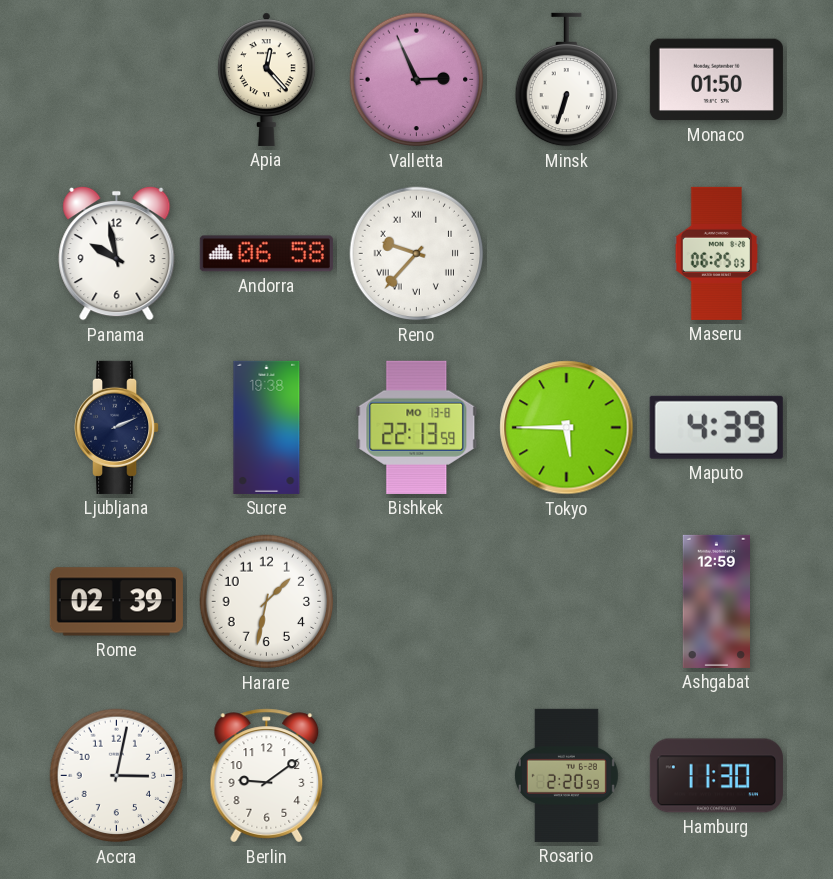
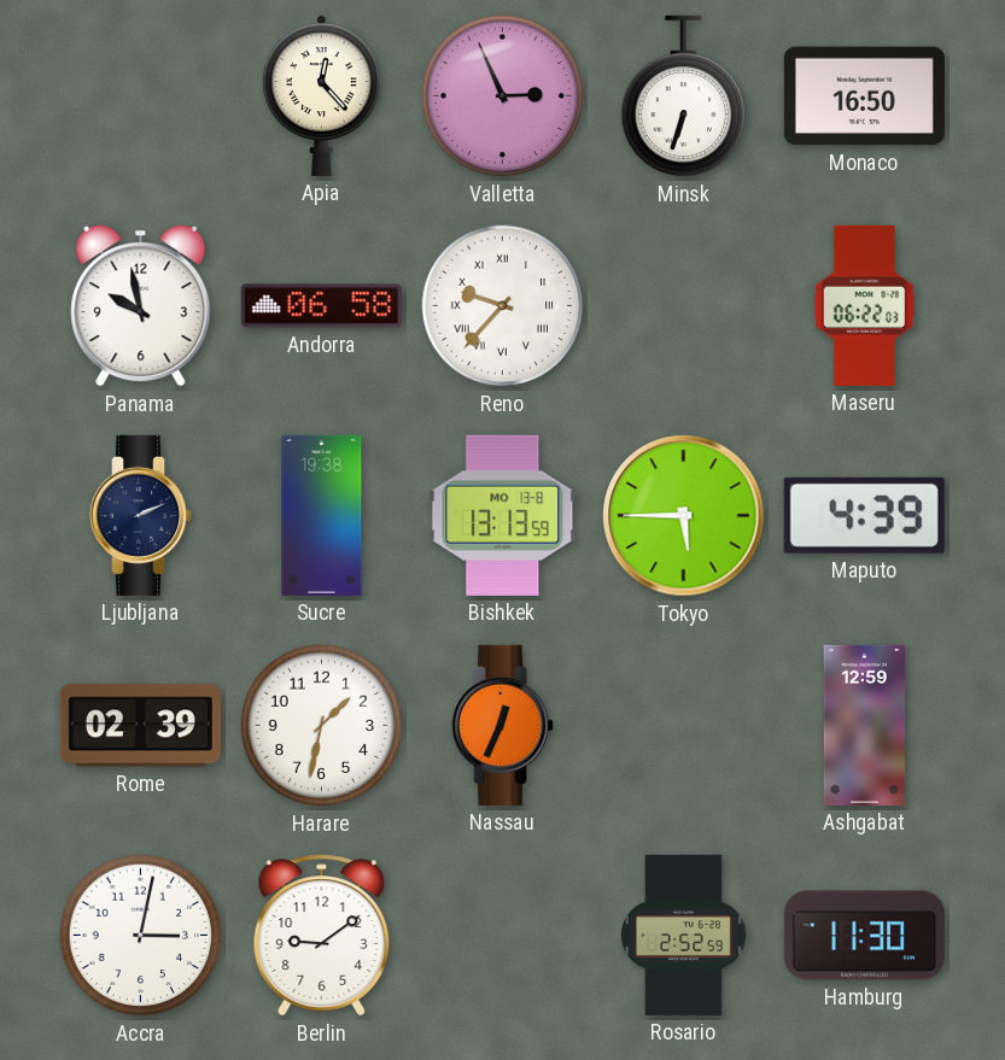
Monaco: 01:50 -> 16:50
Maseru: 06:25 -> 06:22
Bishkek: 22:13 -> 13:13
Nassau: none -> 12:34
Rosario: 2:20 -> 2:52
